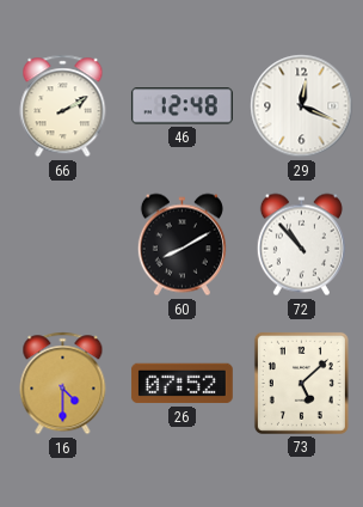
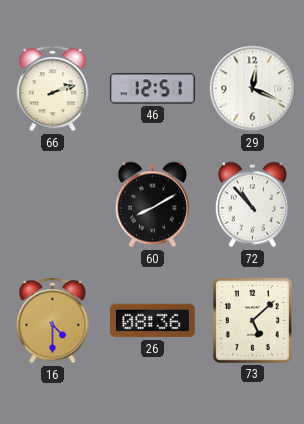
66: 2:10 -> 2:12
46: 12:48 -> 12:51
26: 07:52 -> 08:36
